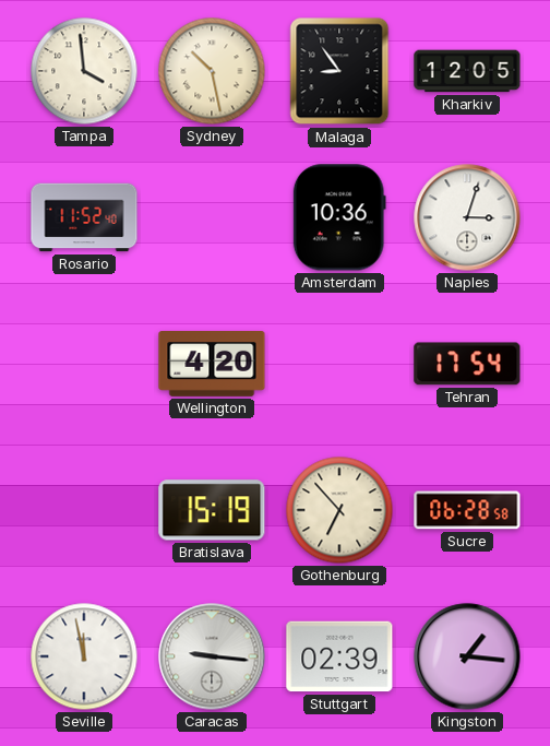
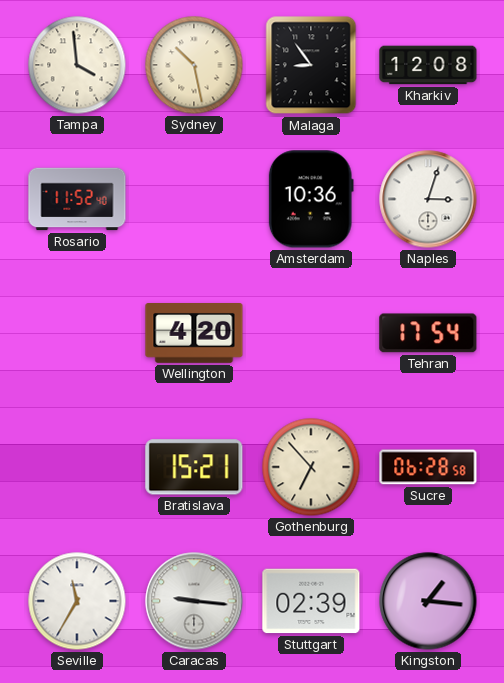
Kharkiv: 12:05 -> 12:08
Bratislava: 15:19 -> 15:21
Seville: 11:58 -> 11:35
